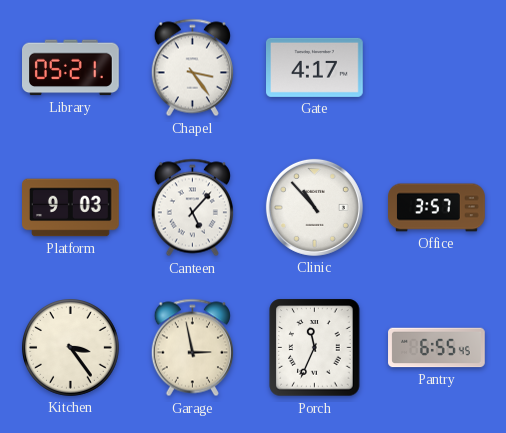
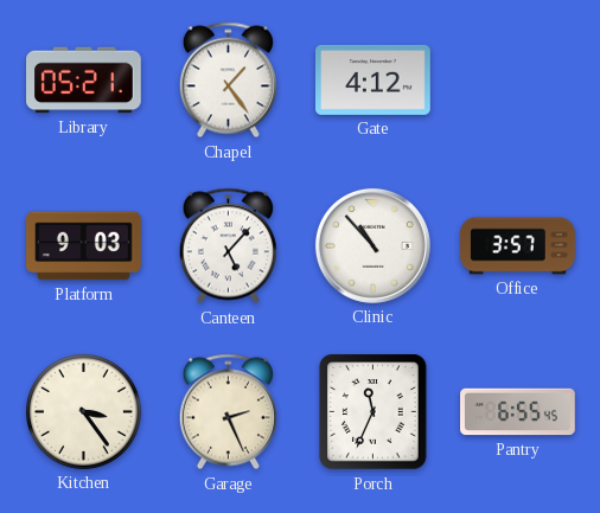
Chapel: 3:24 -> 1:24
Gate: 4:17 -> 4:12
Garage: 2:58 -> 2:26
